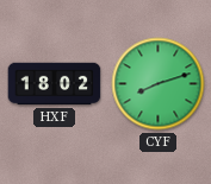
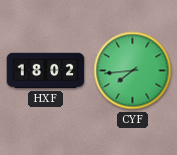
CYF: 8:12 -> 7:44
